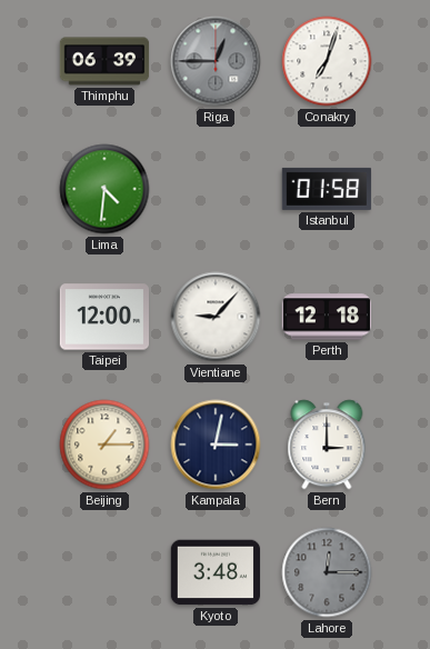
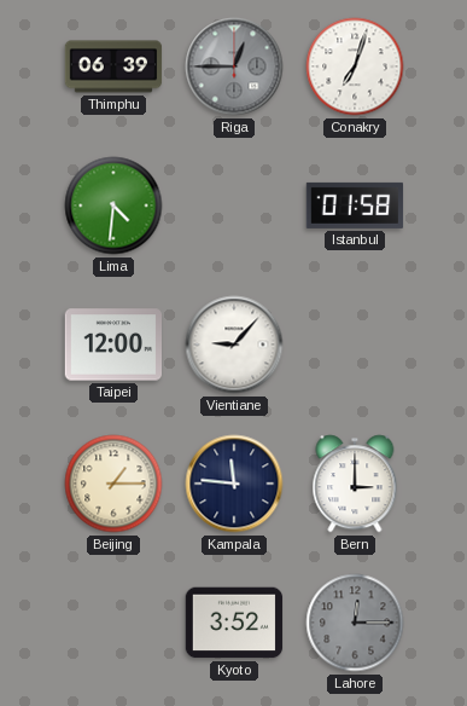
Perth: 12:18 -> none
Kampala: 3:02 -> 11:46
Kyoto: 3:48 -> 3:52
